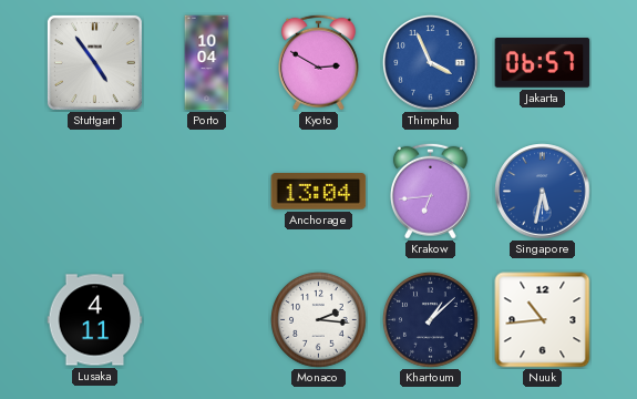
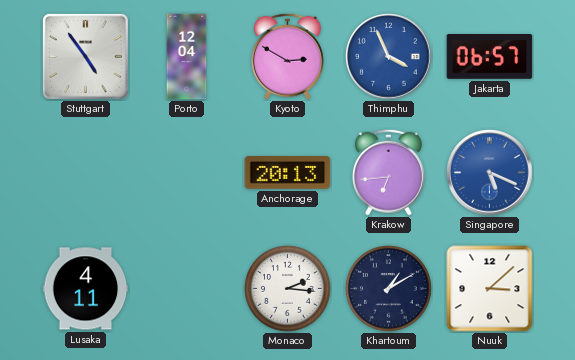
Porto: 10:04 -> 12:04
Anchorage: 13:04 -> 20:13
Singapore: 5:32 -> 5:19
Khartoum: 1:08 -> 1:10
Nuuk: 10:44 -> 3:08
